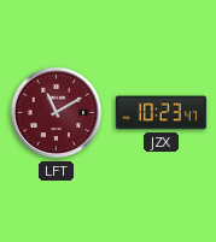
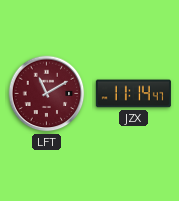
JZX: 10:23 -> 11:14
